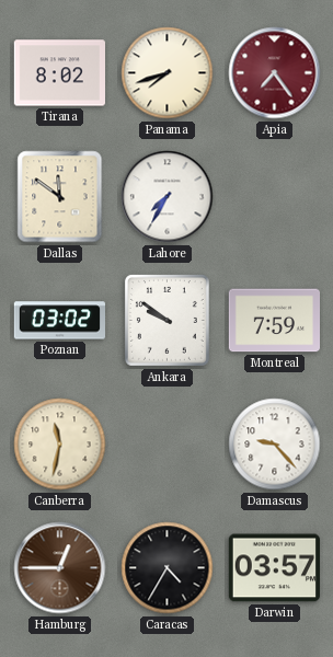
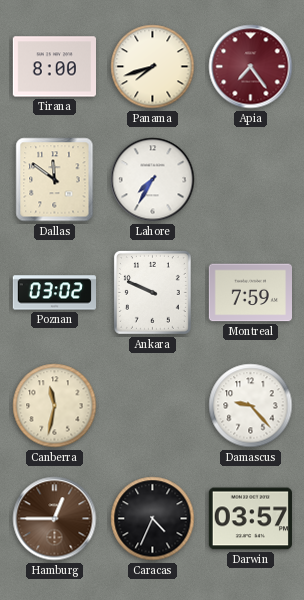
Tirana: 8:02 -> 8:00
Ankara: 9:51 -> 9:49
Caracas: 4:35 -> 4:34
